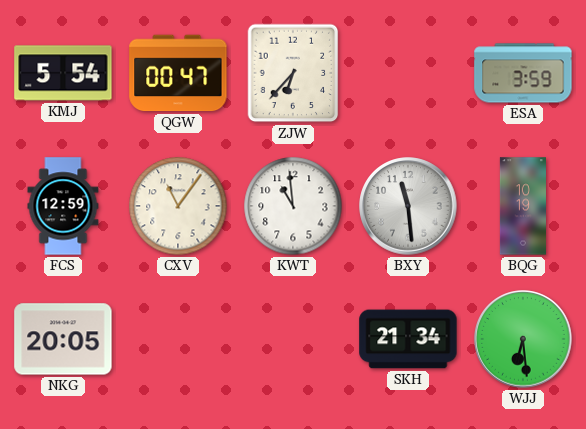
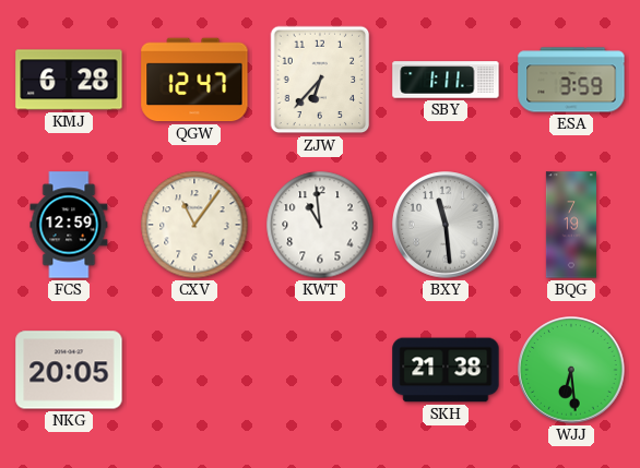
KMJ: 5:54 -> 6:28
QGW: 00:47 -> 12:47
SBY: none -> 1:11
BQG: 10:19 -> 7:19
SKH: 21:34 -> 21:38
